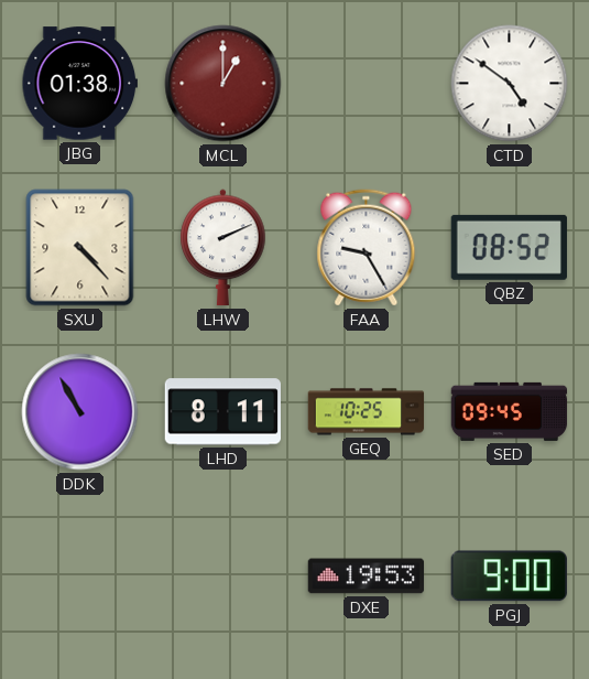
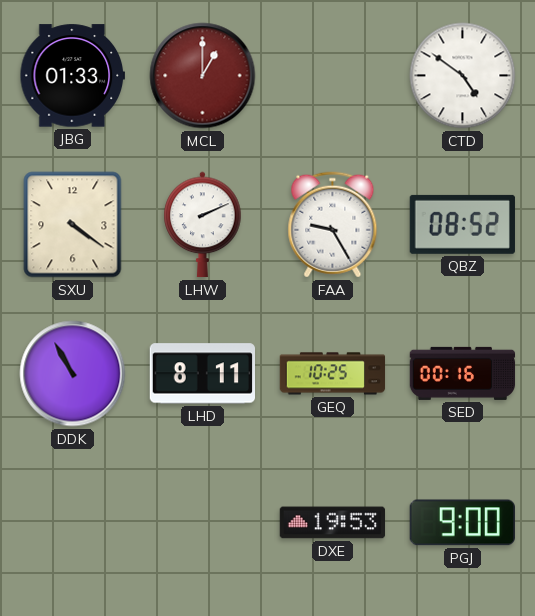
JBG: 01:38 -> 01:33
SXU: 4:23 -> 4:21
SED: 09:45 -> 00:16
